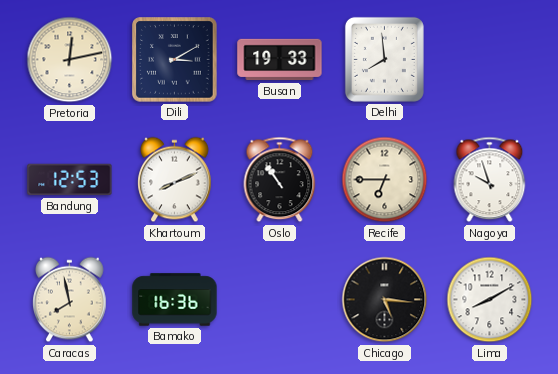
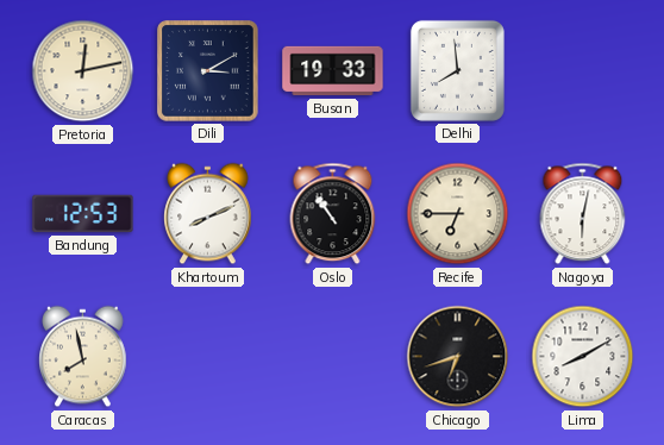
Nagoya: 9:57 -> 6:02
Bamako: 16:36 -> none
Chicago: 5:16 -> 6:42
